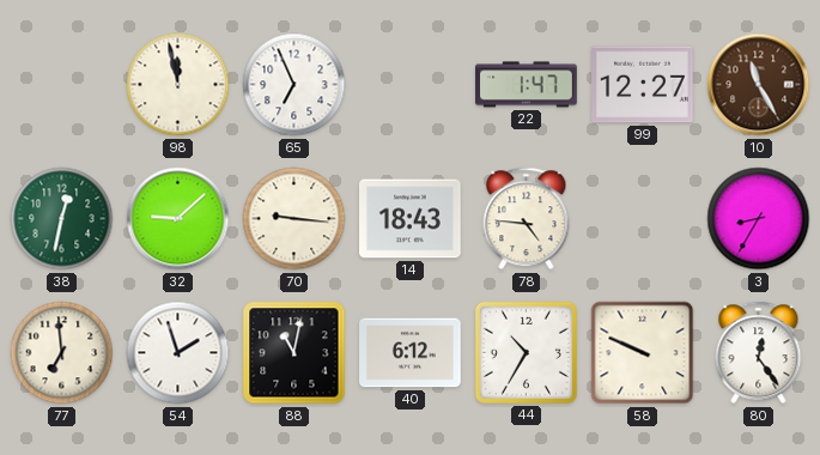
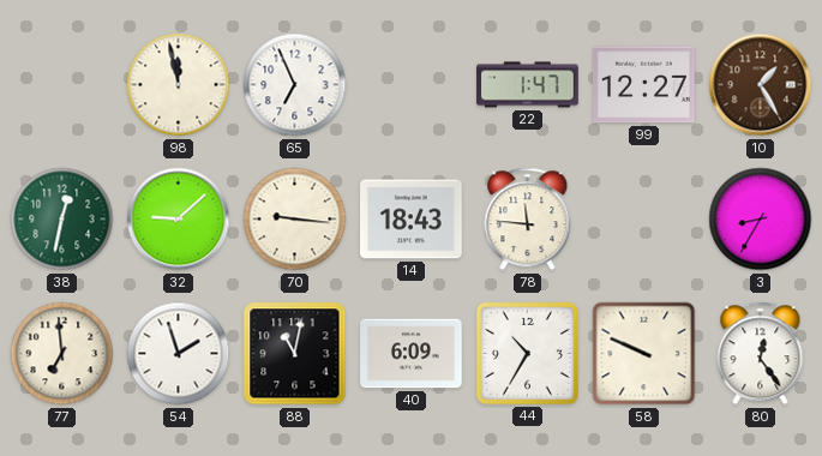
10: 11:25 -> 1:25
78: 4:46 -> 11:46
40: 6:12 -> 6:09
